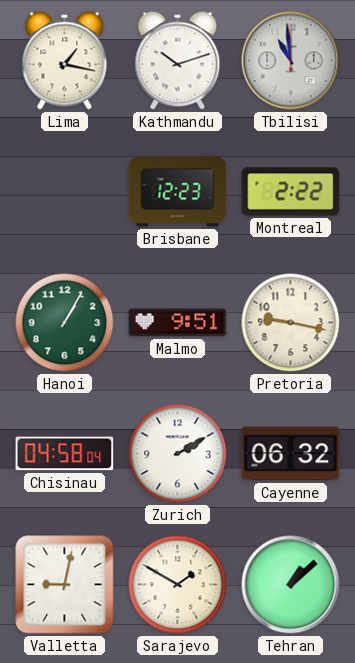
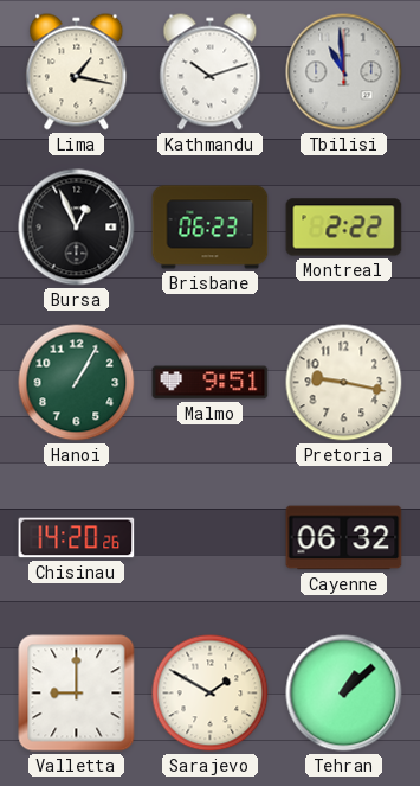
Bursa: none -> 12:56
Brisbane: 12:23 -> 06:23
Chisinau: 04:58 -> 14:20
Zurich: 2:10 -> none
Valletta: 9:02 -> 9:00
